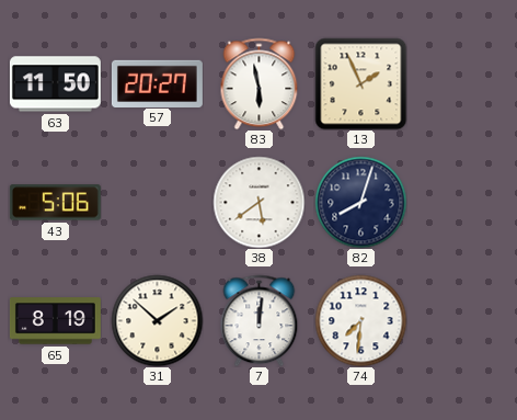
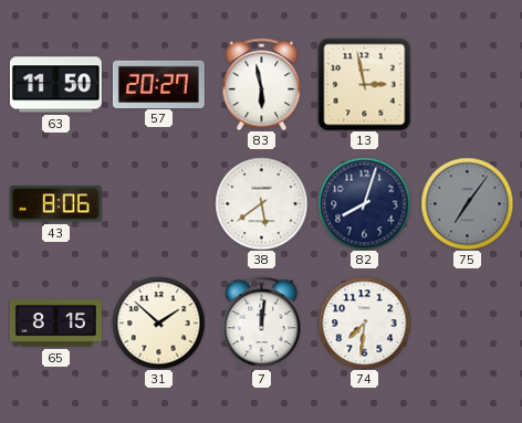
13: 1:56 -> 2:58
43: 5:06 -> 8:06
75: none -> 7:06
65: 8:19 -> 8:15
